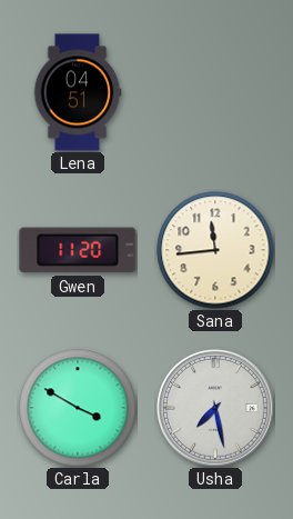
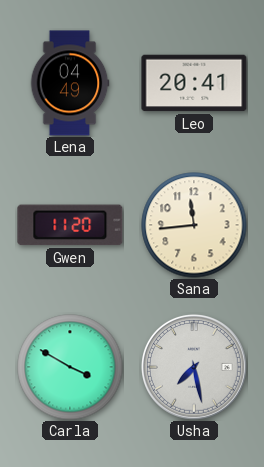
Lena: 04:51 -> 04:49
Leo: none -> 20:41
